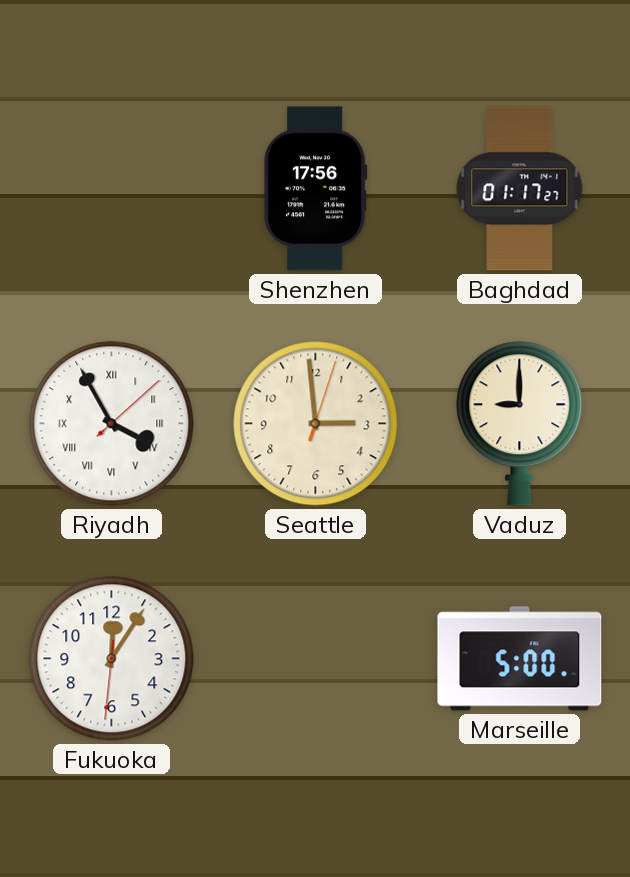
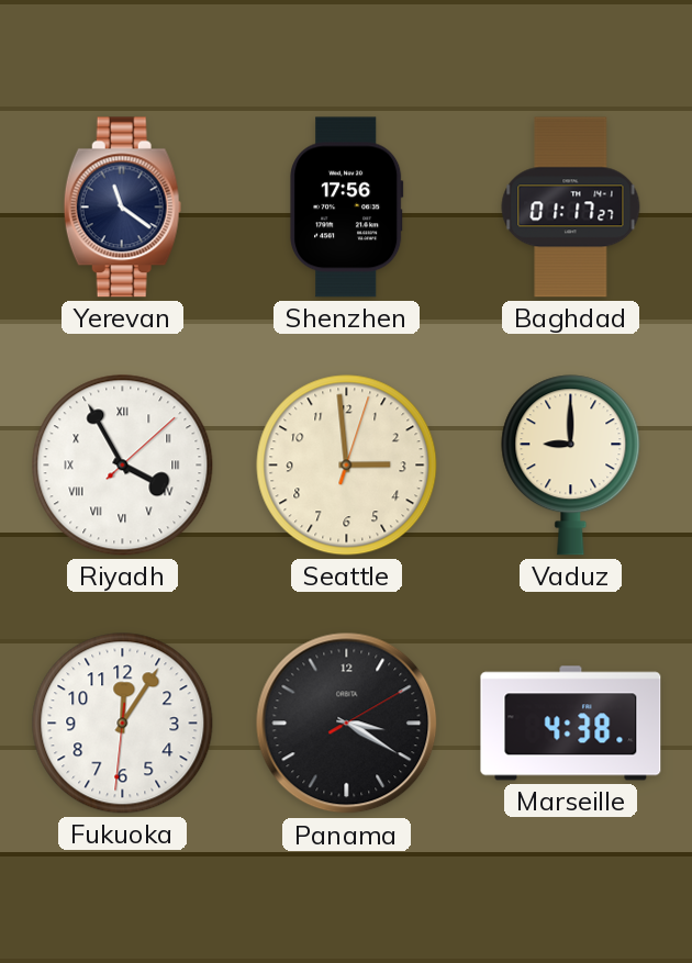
Yerevan: none -> 11:21
Panama: none -> 3:20
Marseille: 5:00 -> 4:38
